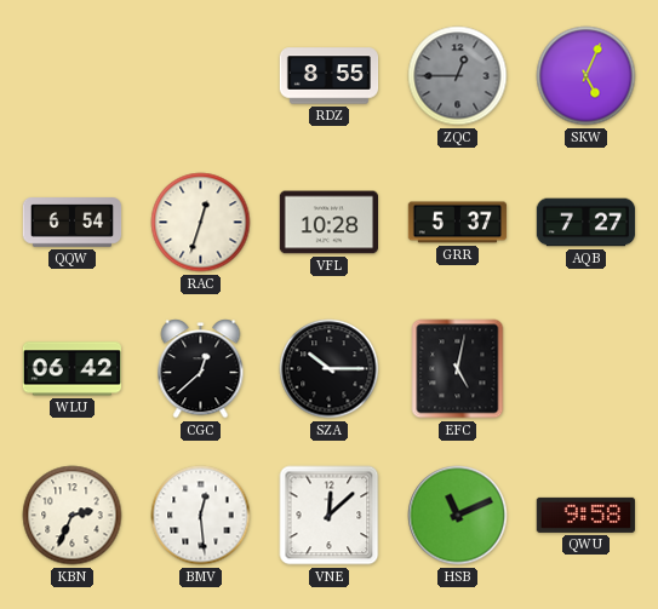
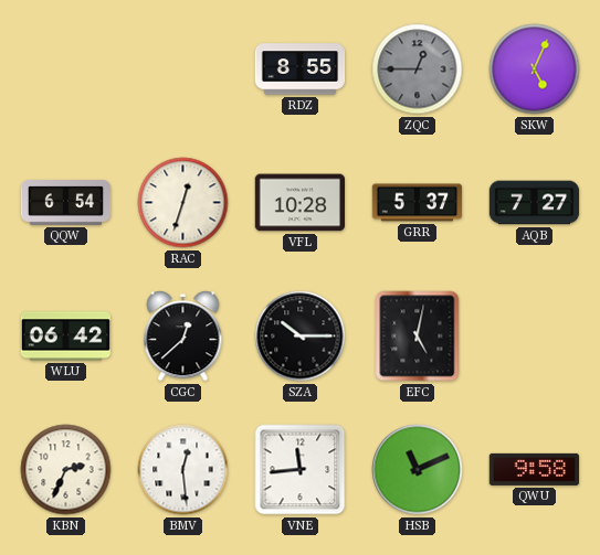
VNE: 12:08 -> 11:44
